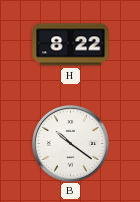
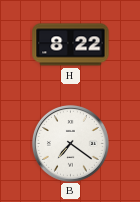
B: 10:21 -> 7:21
